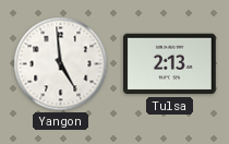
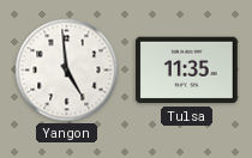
Tulsa: 2:13 -> 11:35
